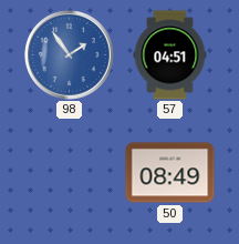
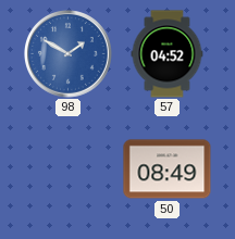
98: 1:54 -> 1:50
57: 04:51 -> 04:52
